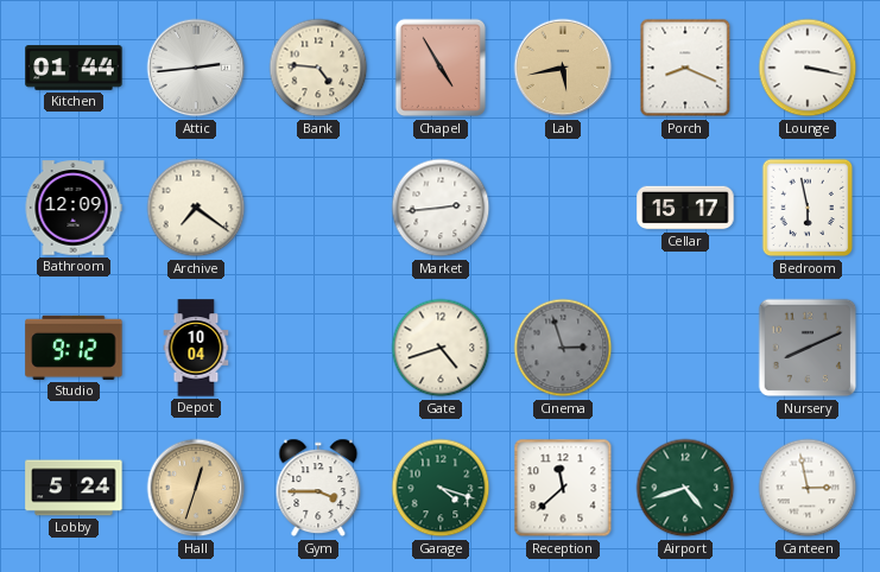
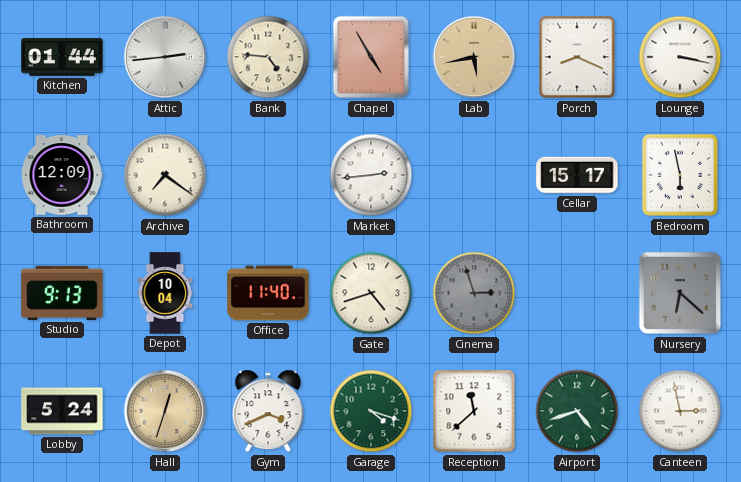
Studio: 9:12 -> 9:13
Office: none -> 11:40
Nursery: 8:11 -> 6:22
Gym: 3:45 -> 3:41
